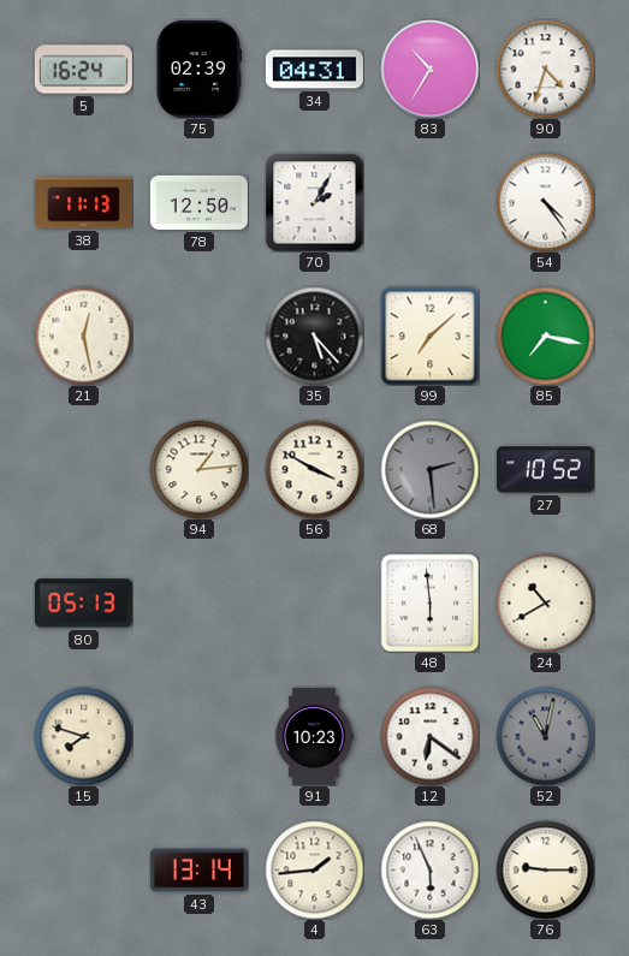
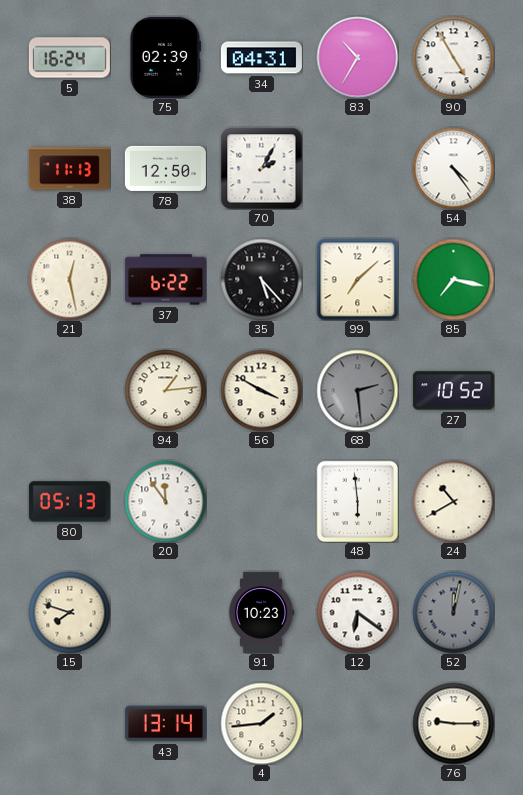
90: 4:33 -> 4:55
37: none -> 6:22
20: none -> 11:54
52: 11:02 -> 12:02
63: 5:56 -> none
